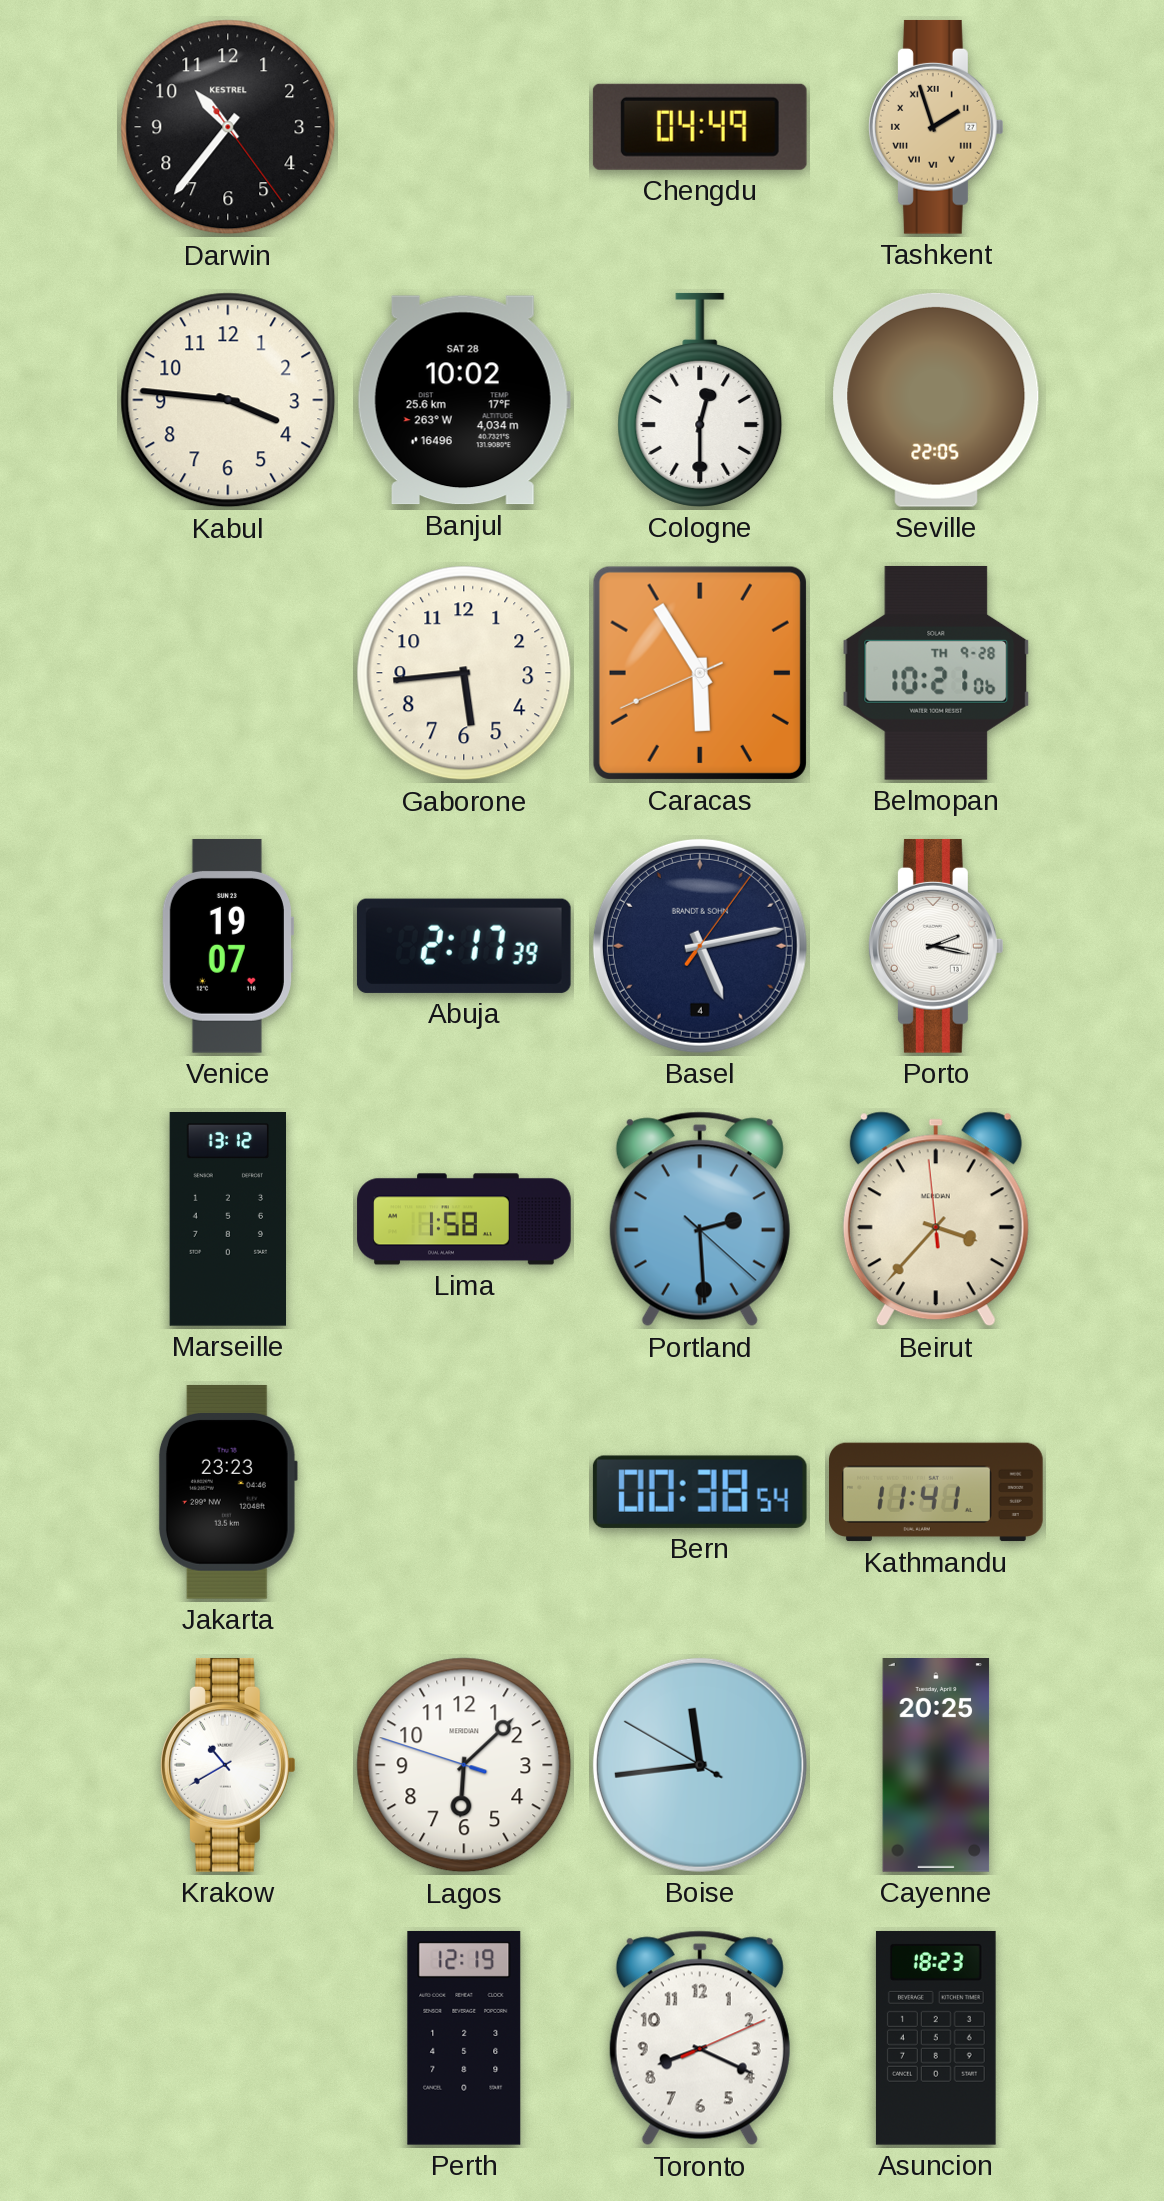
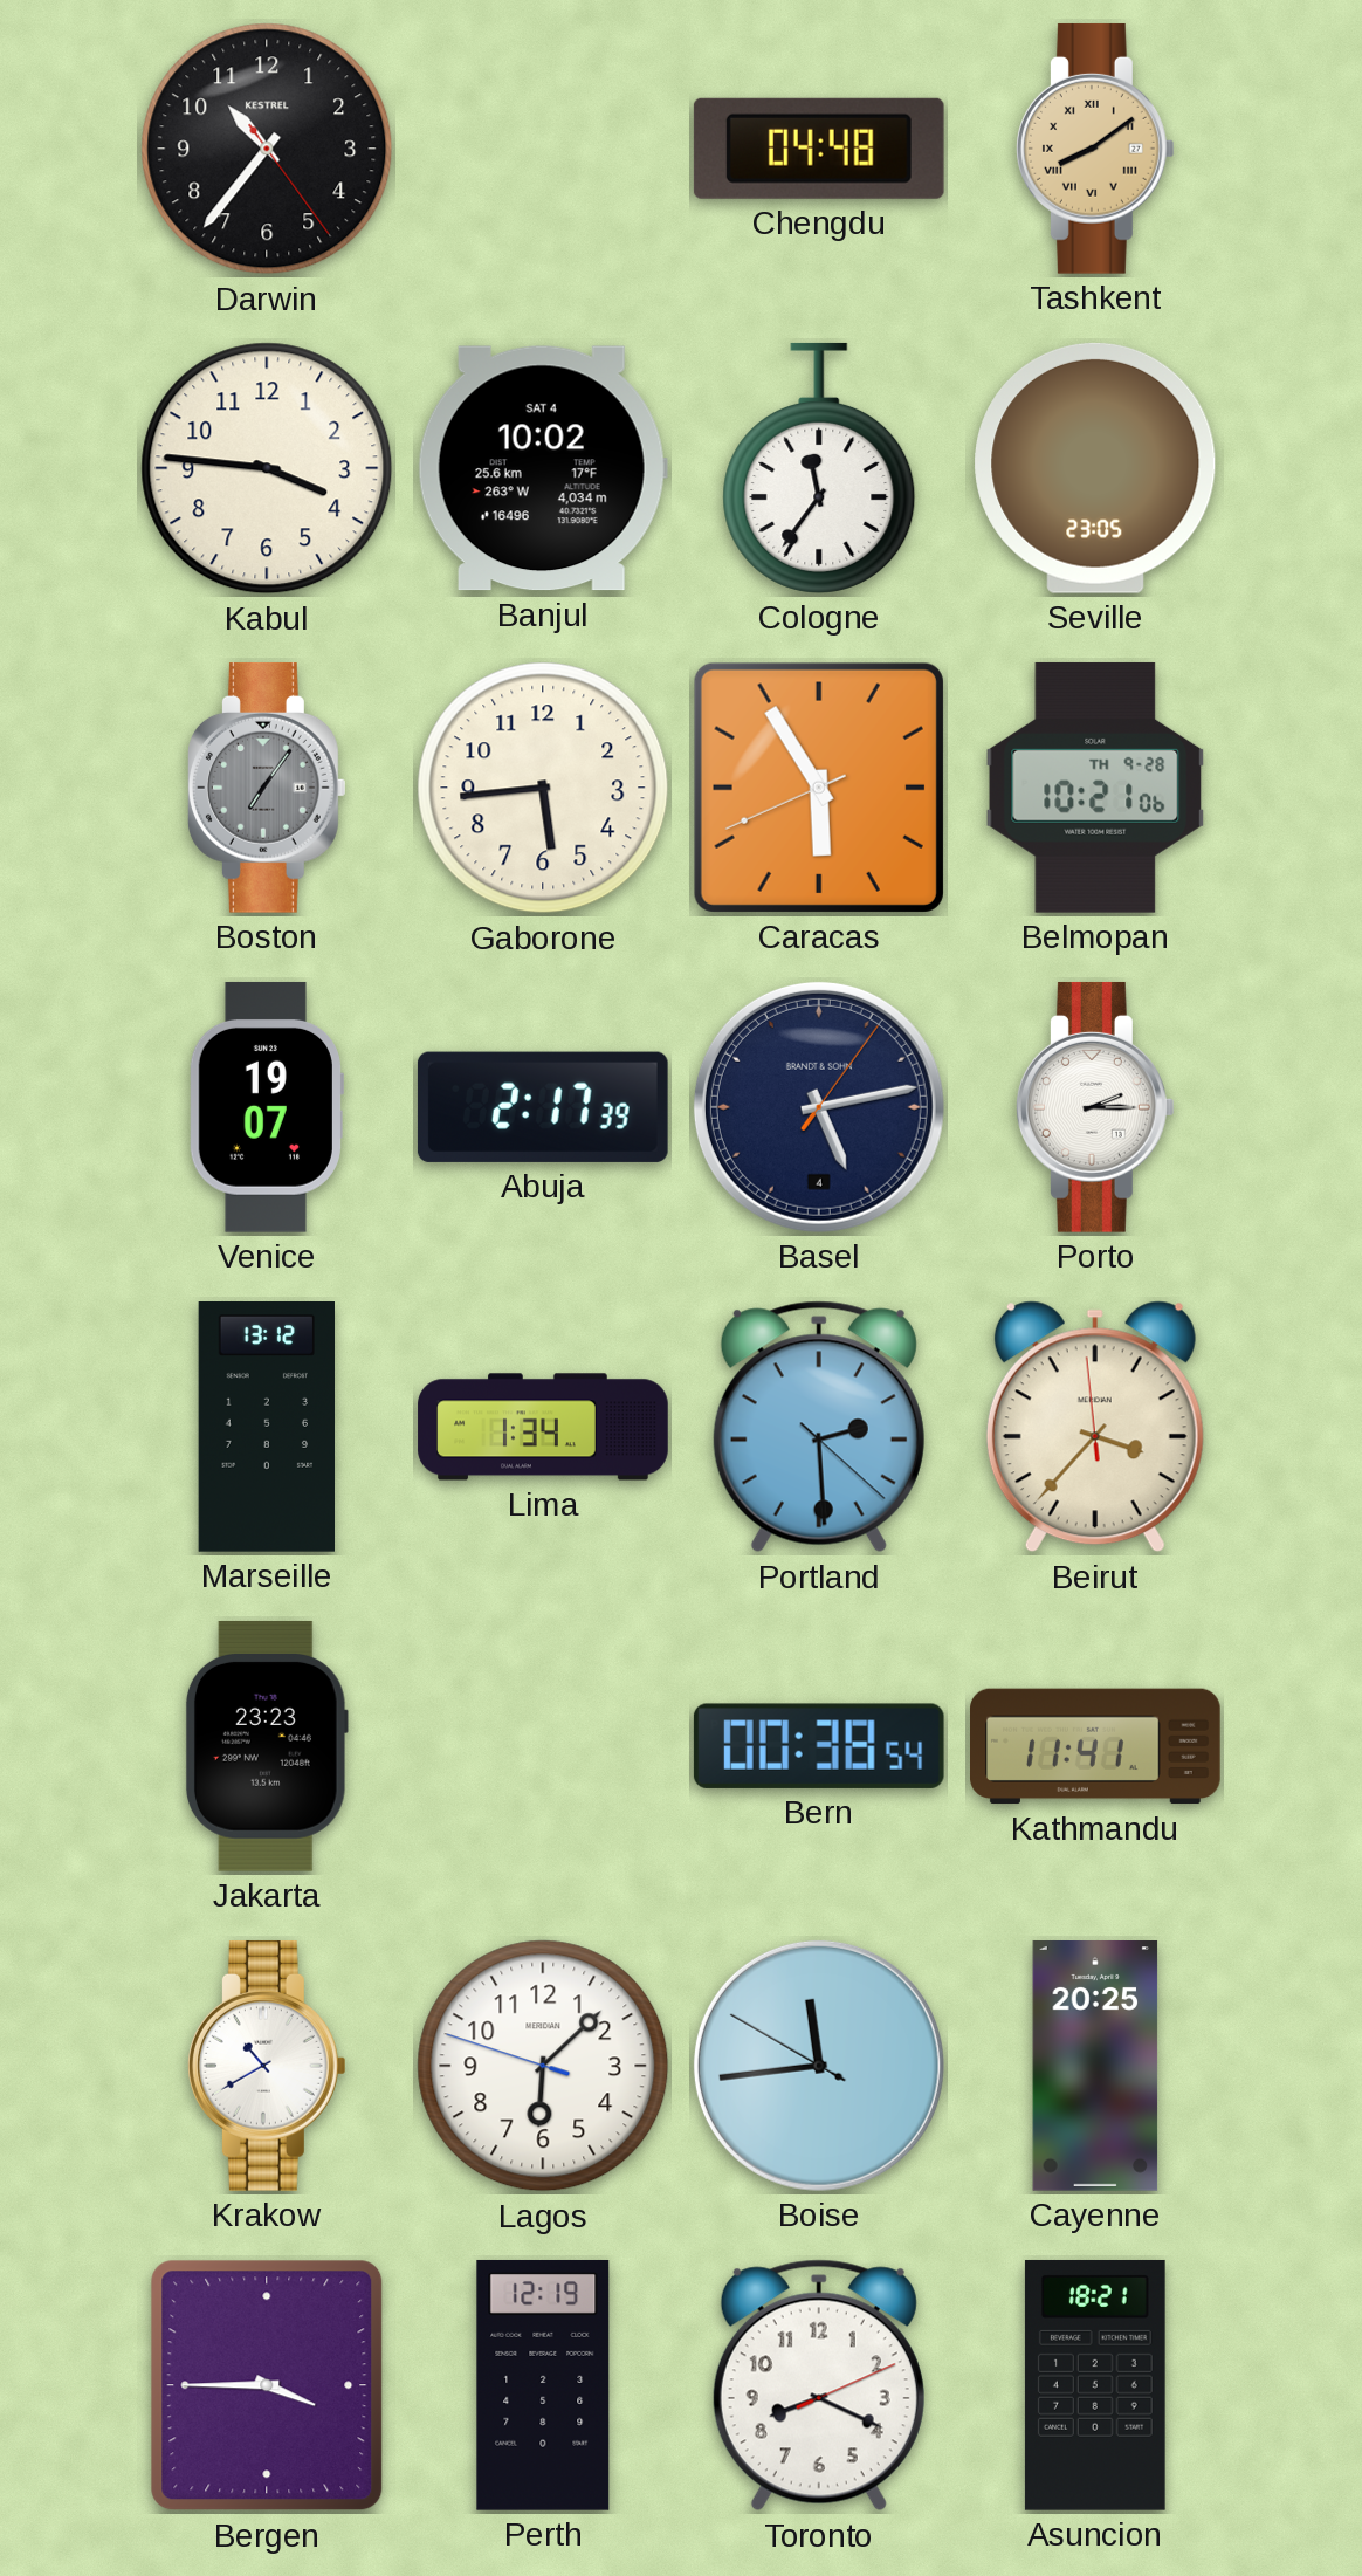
Chengdu: 04:49 -> 04:48
Tashkent: 1:57 -> 8:09
Banjul date: SAT 28 -> SAT 4
Cologne: 12:30 -> 11:36
Seville: 22:05 -> 23:05
Boston: none -> 7:06
Porto: 2:17 -> 2:15
Lima: 1:58 -> 1:34
Bergen: none -> 3:45
Asuncion: 18:23 -> 18:21
